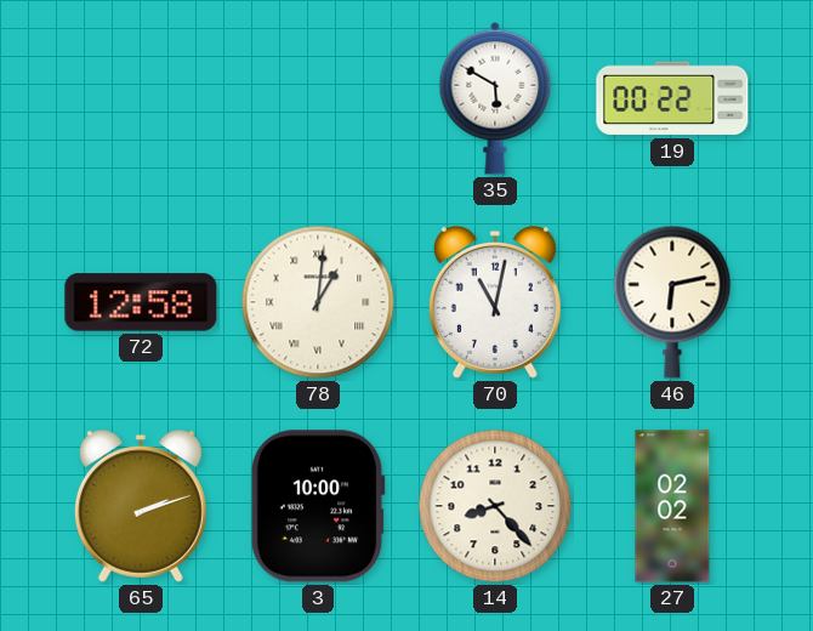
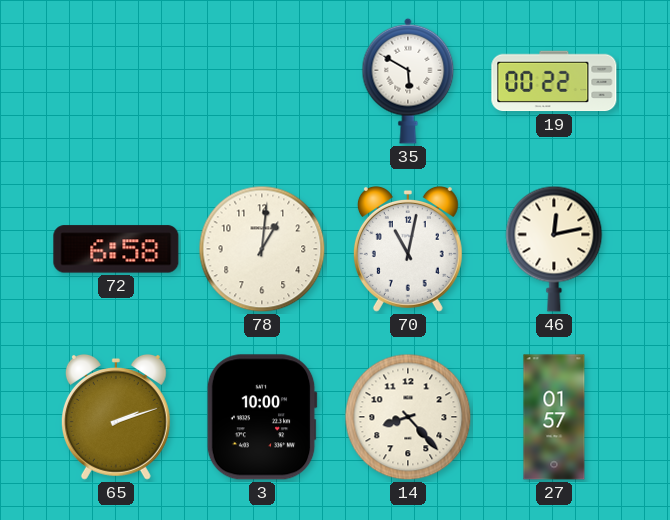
72: 12:58 -> 6:58
78 numerals: Roman -> Arabic
46: 6:13 -> 12:13
27: 02:02 -> 01:57
